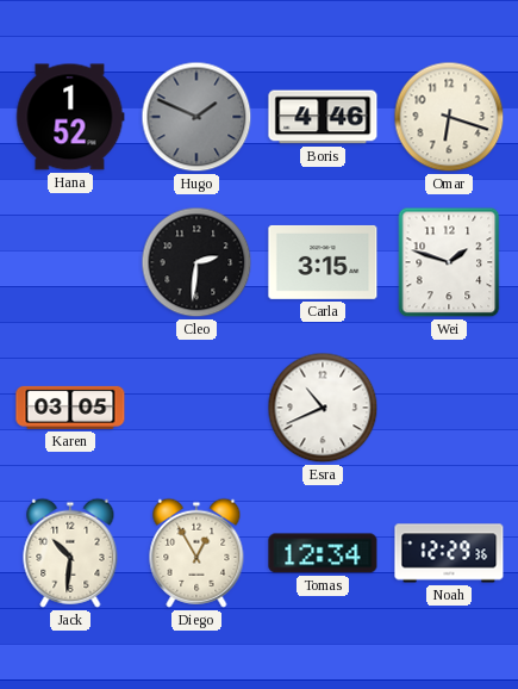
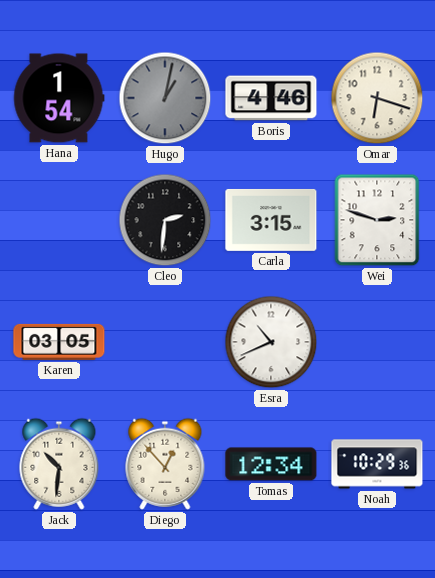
Hana: 1:52 -> 1:54
Hugo: 1:49 -> 1:02
Wei: 1:48 -> 2:48
Diego: 12:55 -> 12:53
Noah: 12:29 -> 10:29
